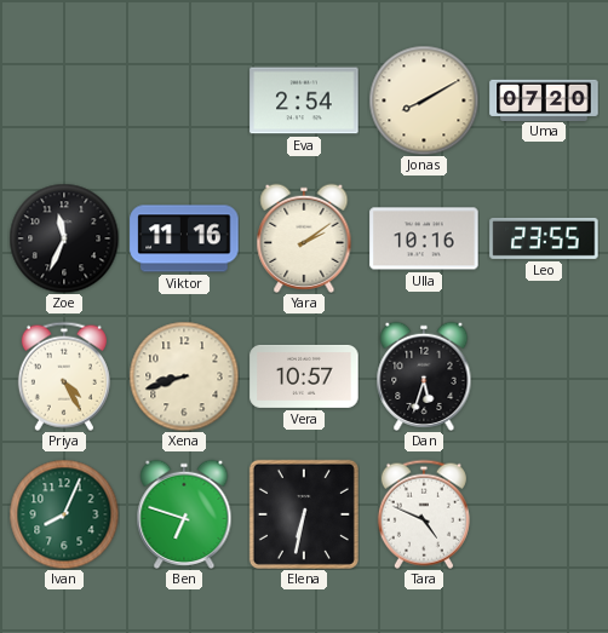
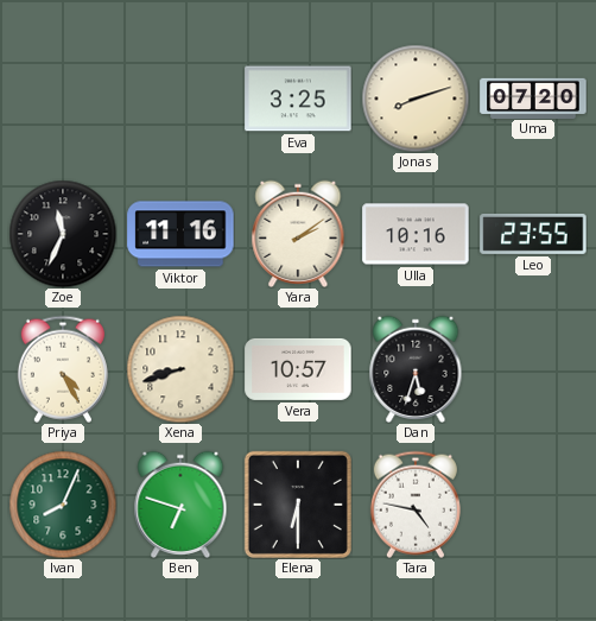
Eva: 2:54 -> 3:25
Jonas: 8:10 -> 8:12
Elena: 6:32 -> 6:30
Tara: 4:49 -> 4:47
